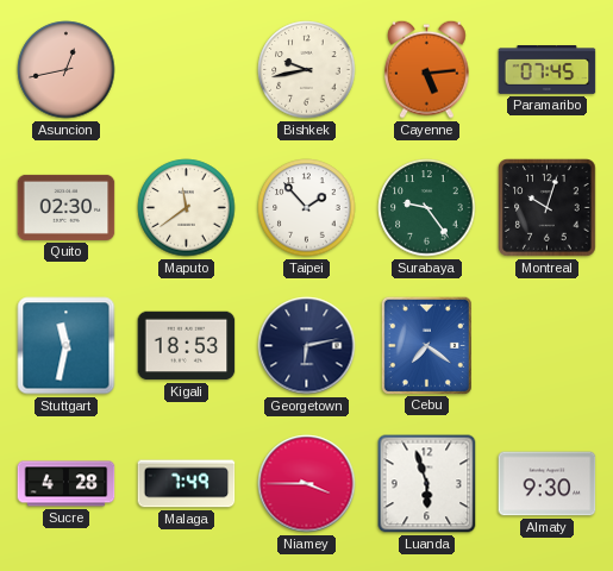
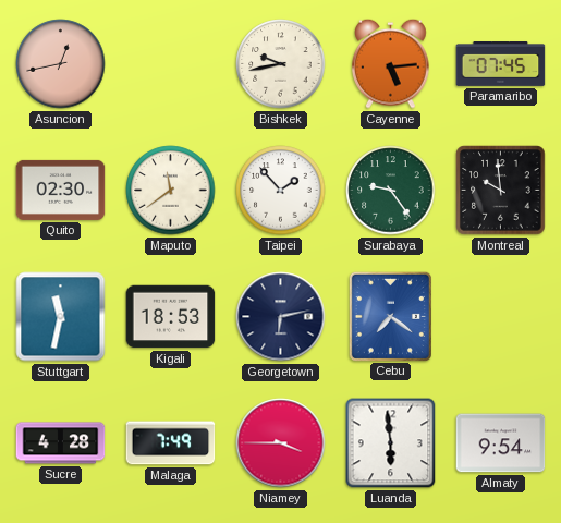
Montreal: 10:03 -> 9:59
Luanda: 5:57 -> 5:59
Almaty: 9:30 -> 9:54
